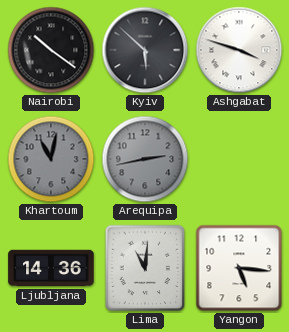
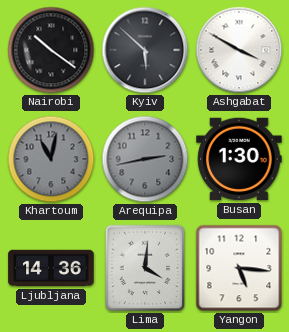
Ashgabat: 3:48 -> 3:50
Busan: none -> 1:30
Lima: 11:01 -> 4:01
